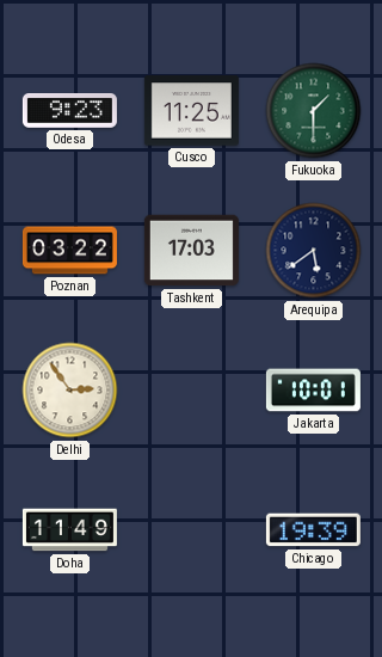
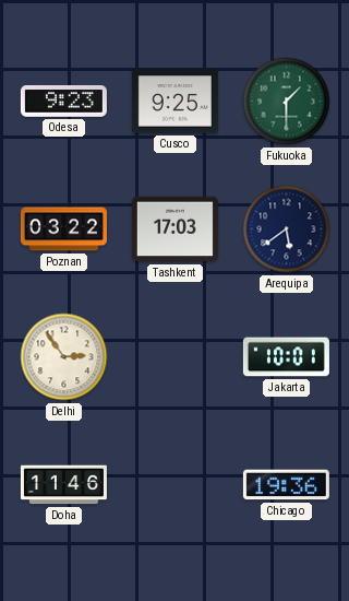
Cusco: 11:25 -> 9:25
Doha: 11:49 -> 11:46
Chicago: 19:39 -> 19:36
